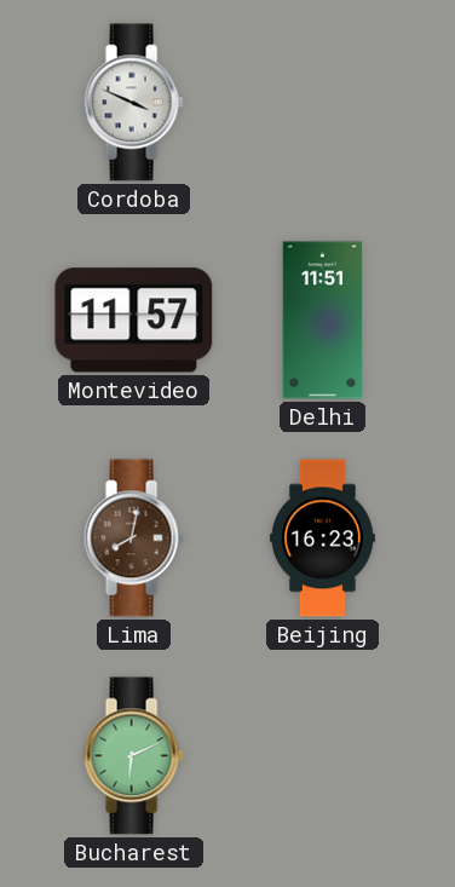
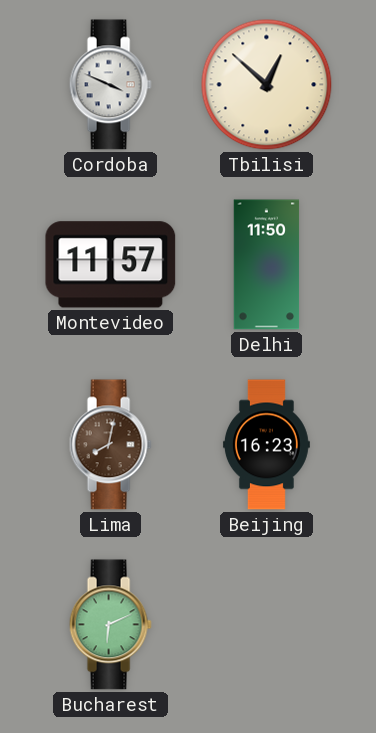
Tbilisi: none -> 12:52
Delhi: 11:51 -> 11:50
